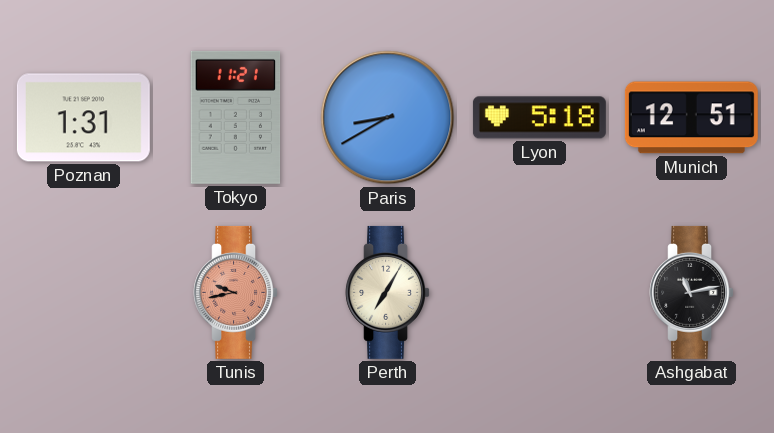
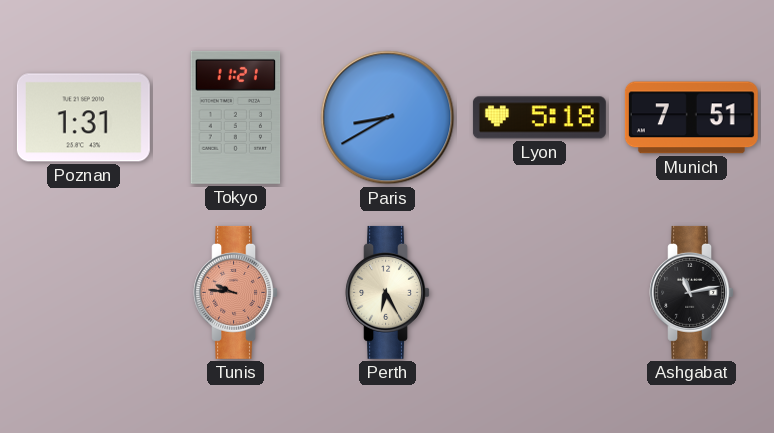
Munich: 12:51 -> 7:51
Tunis: 9:43 -> 9:46
Perth: 7:05 -> 6:25
